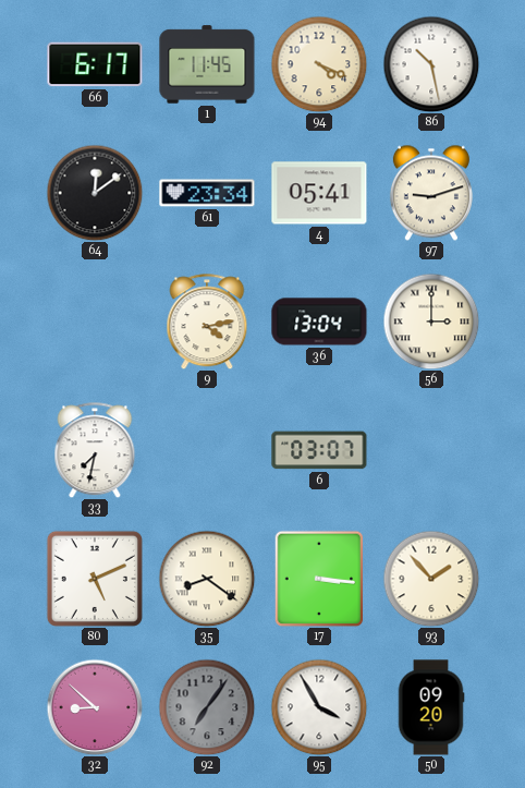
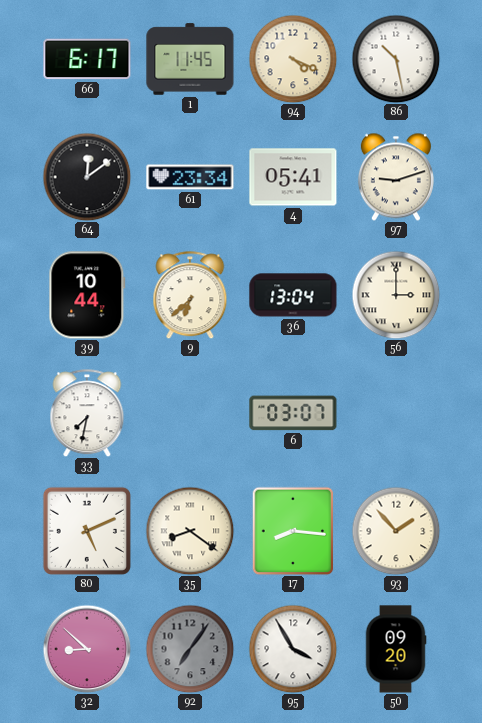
39: none -> 10:44
9: 4:13 -> 6:38
17: 3:16 -> 8:16
